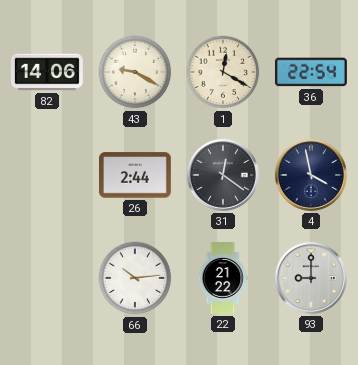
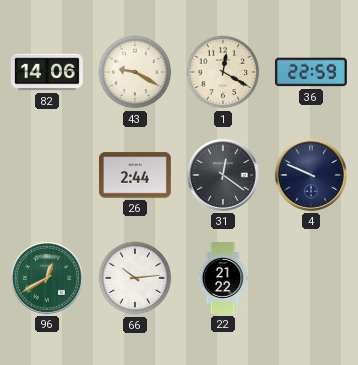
36: 22:54 -> 22:59
4: 3:58 -> 9:49
96: none -> 12:40
93: 9:00 -> none
